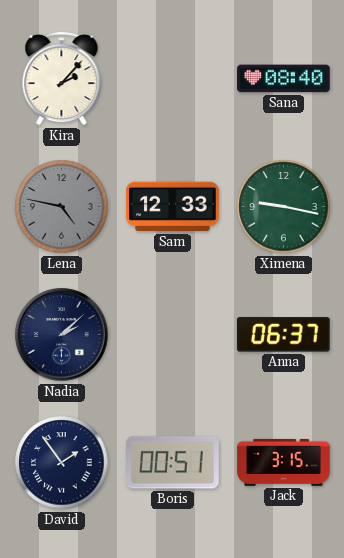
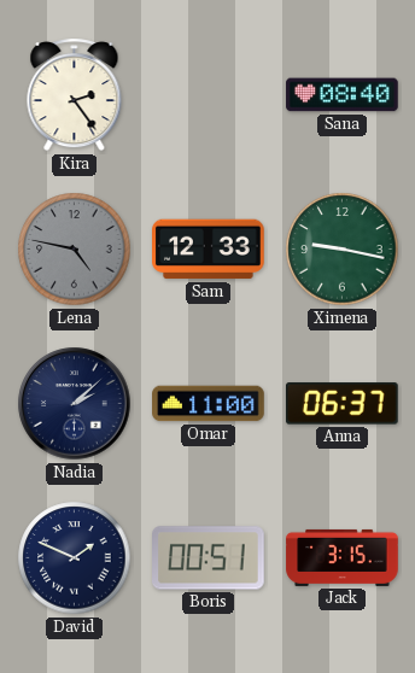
Kira: 2:07 -> 2:24
Omar: none -> 11:00
David: 1:54 -> 1:49
